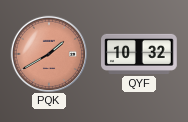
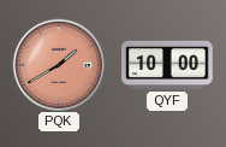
QYF: 10:32 -> 10:00
